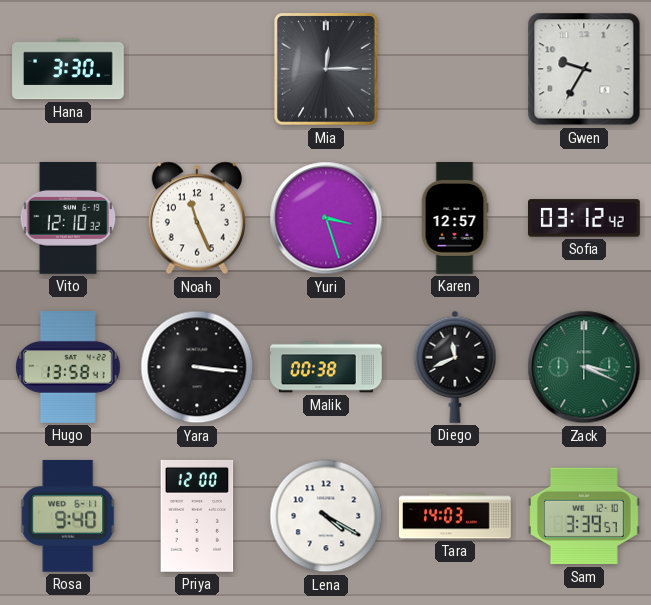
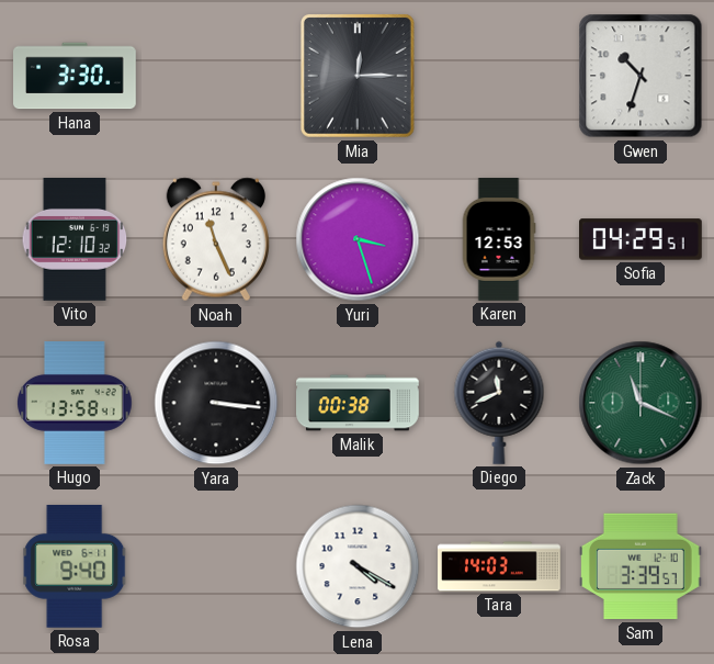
Gwen: 9:35 -> 10:33
Karen: 12:57 -> 12:53
Sofia: 03:12 -> 04:29
Zack: 3:19 -> 11:19
Priya: 12:00 -> none
